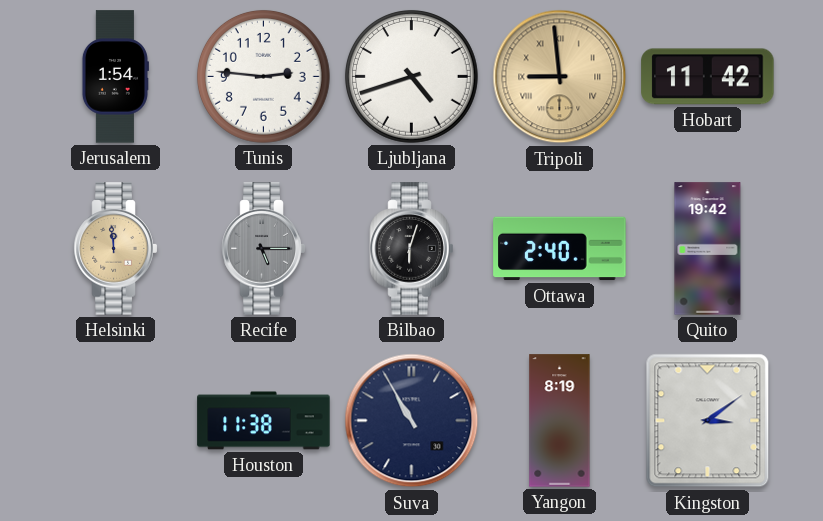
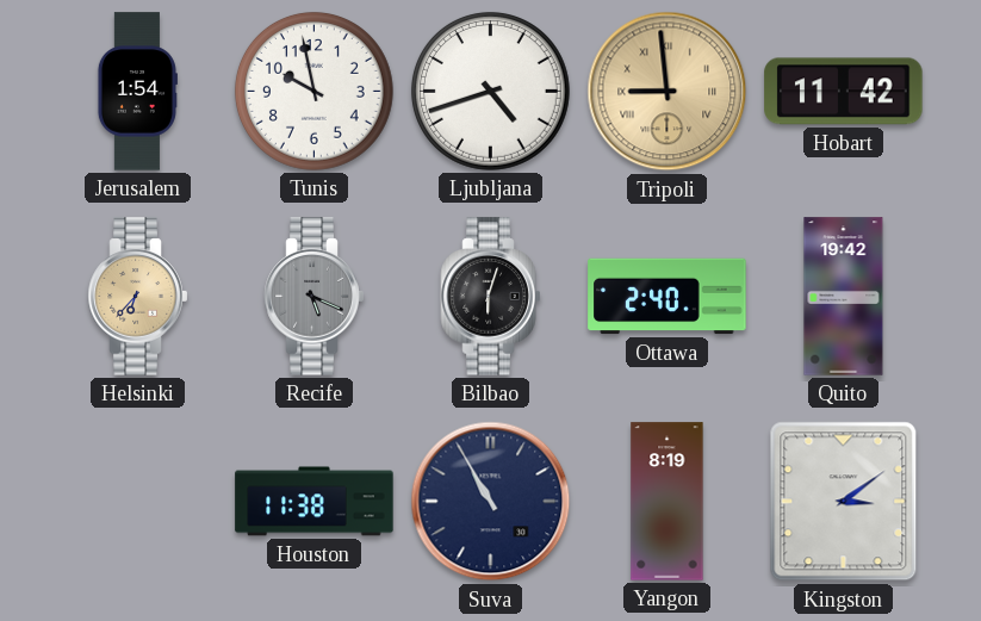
Tunis: 2:46 -> 9:58
Helsinki: 11:59 -> 6:37
Recife: 5:15 -> 5:19
